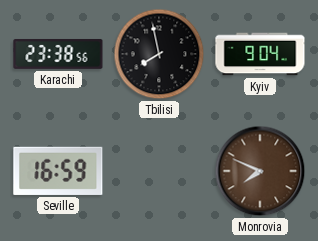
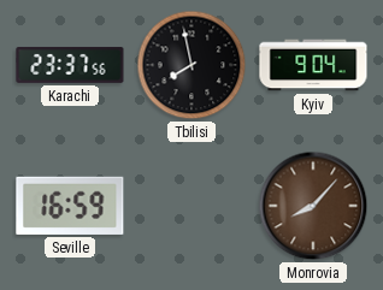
Karachi: 23:38 -> 23:37
Monrovia: 7:49 -> 8:07
